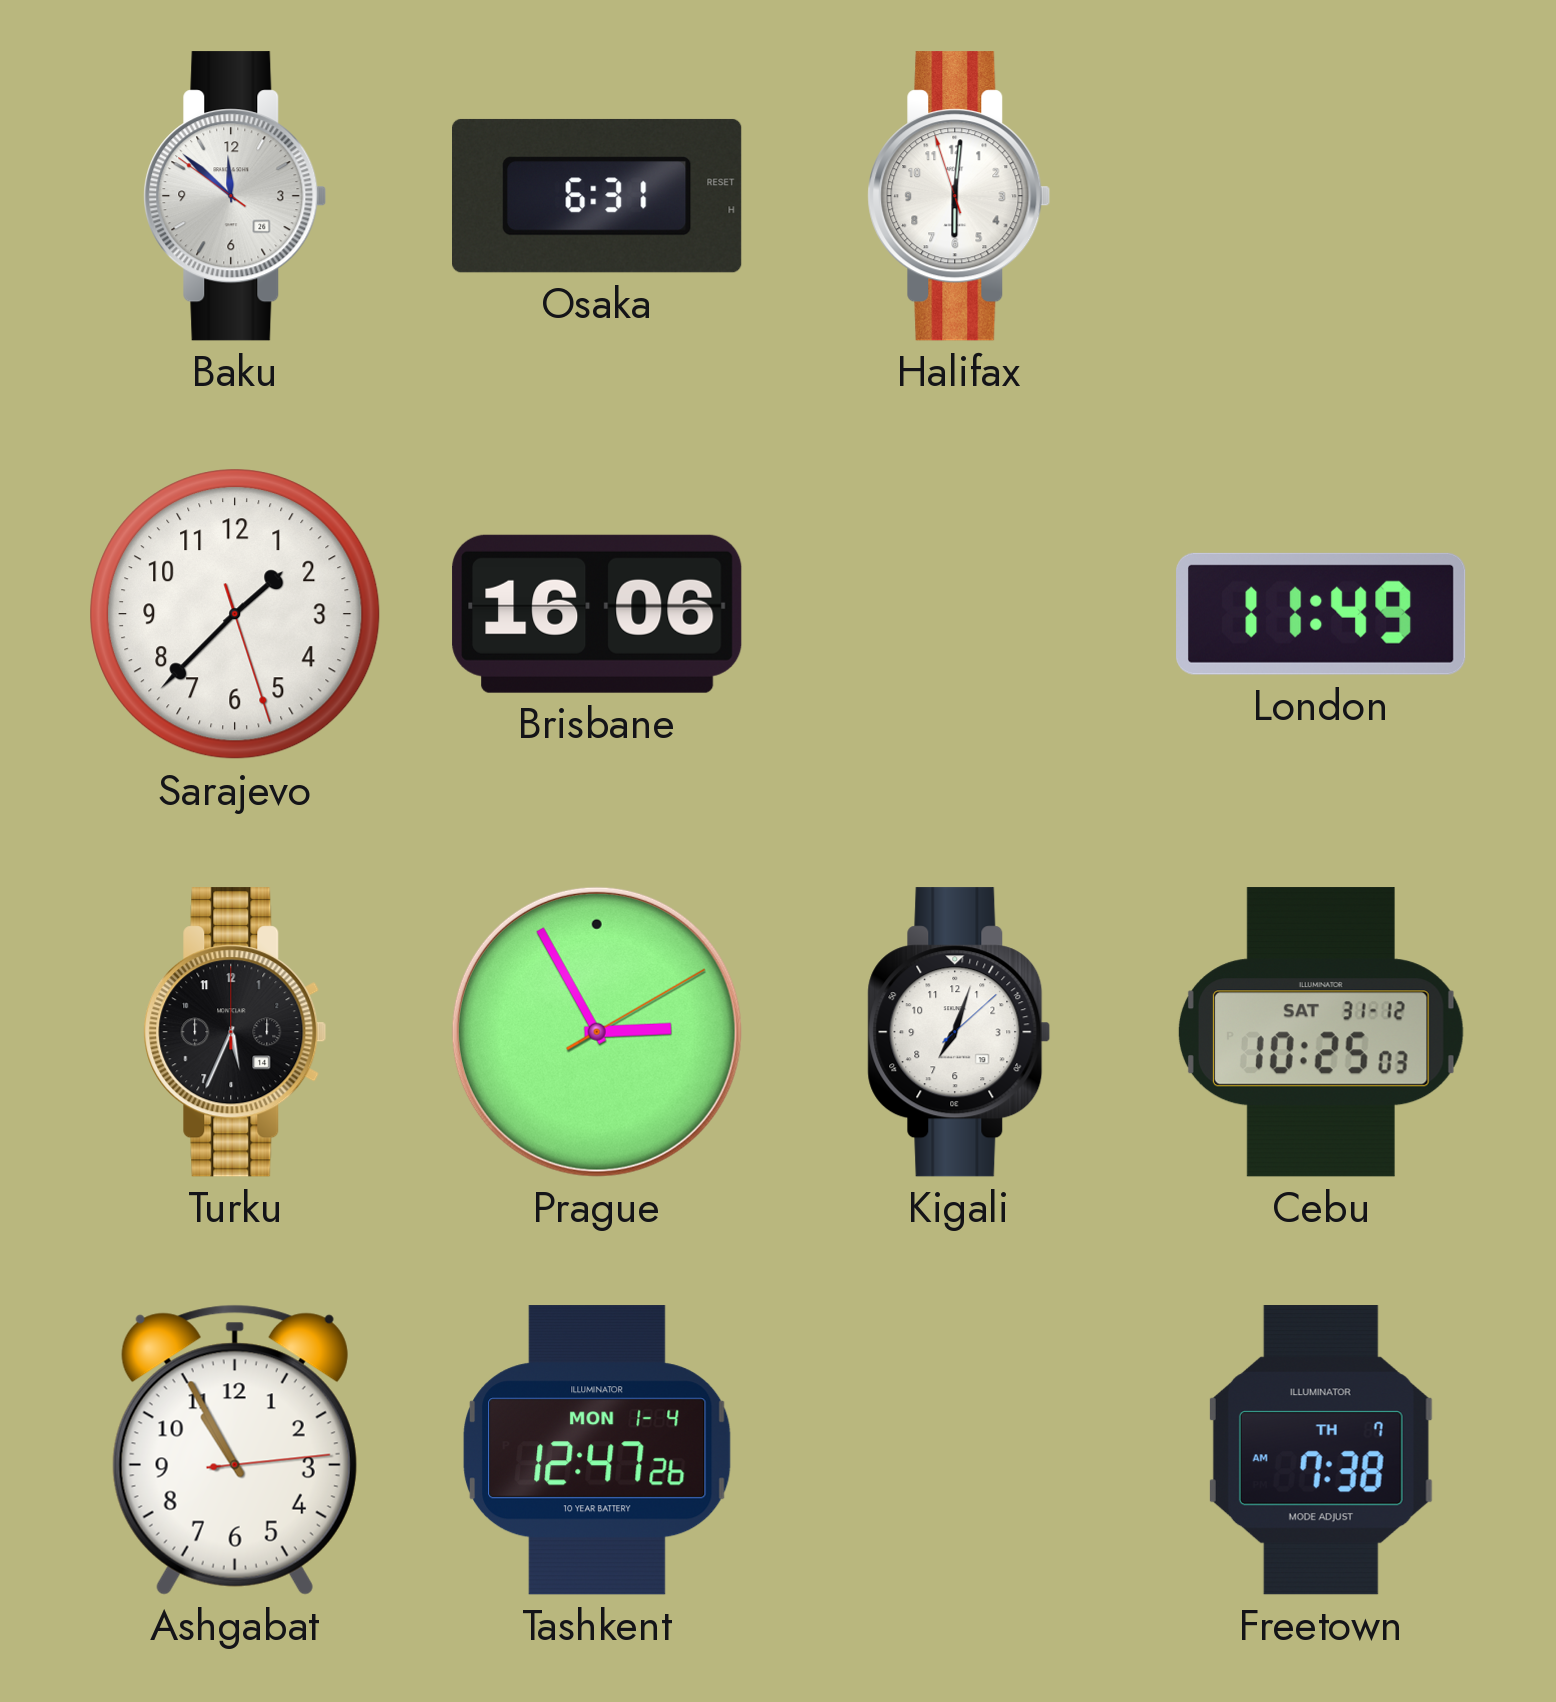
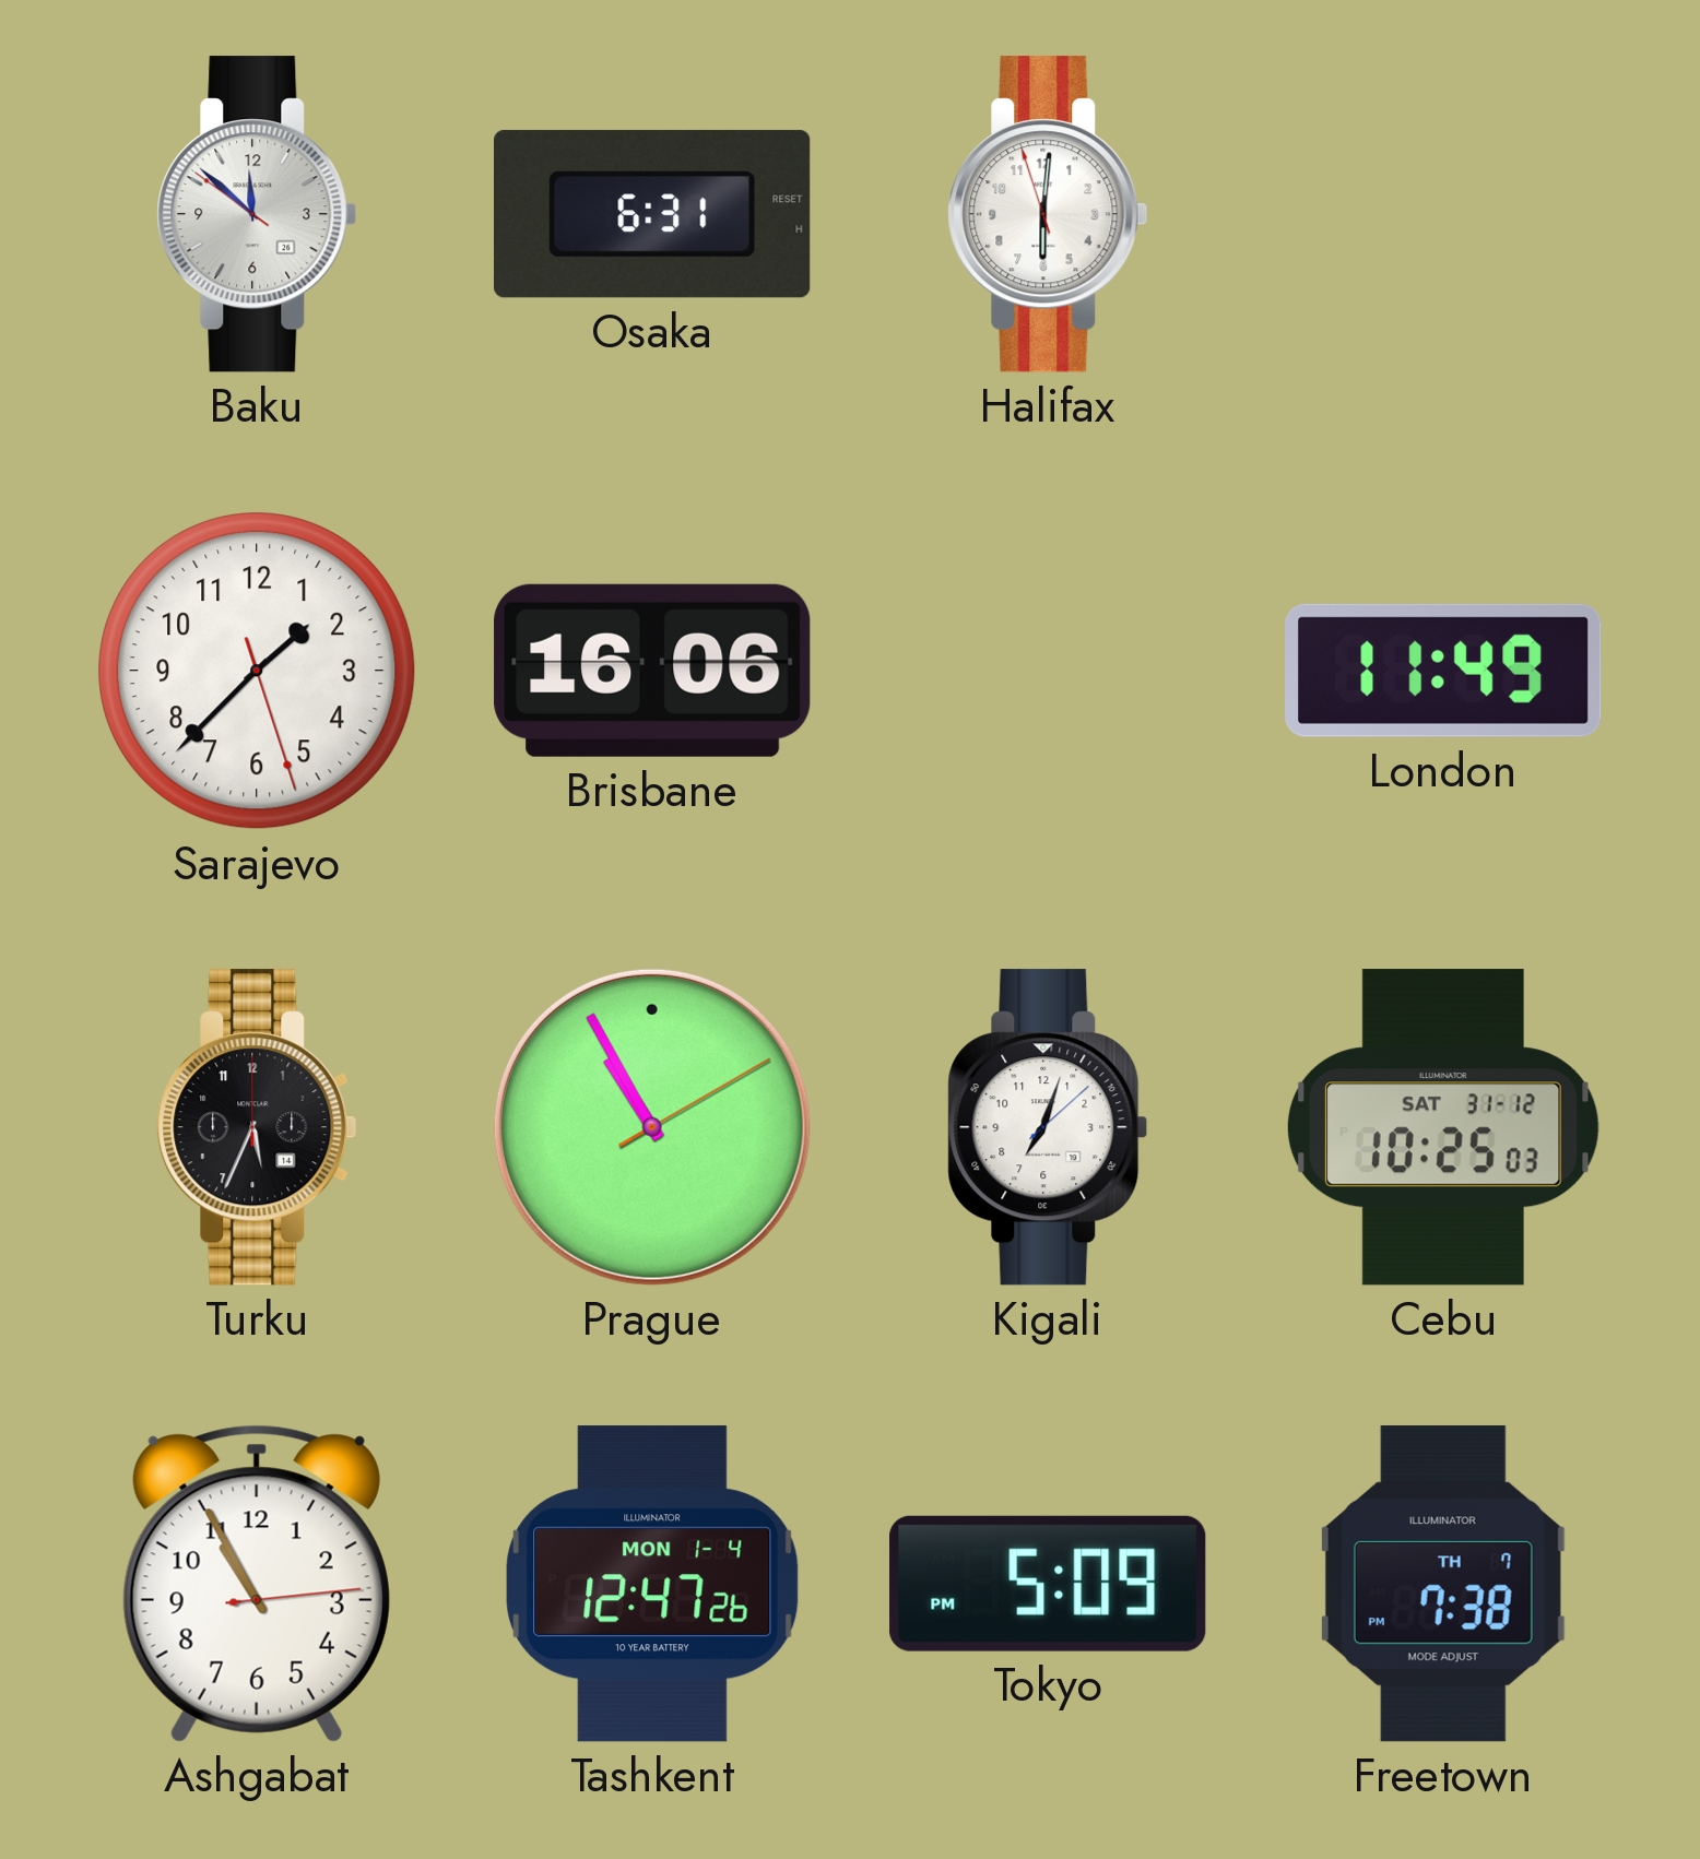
Prague: 2:55 -> 10:55
Tokyo: none -> 5:09
Freetown: 7:38 AM -> 7:38 PM
